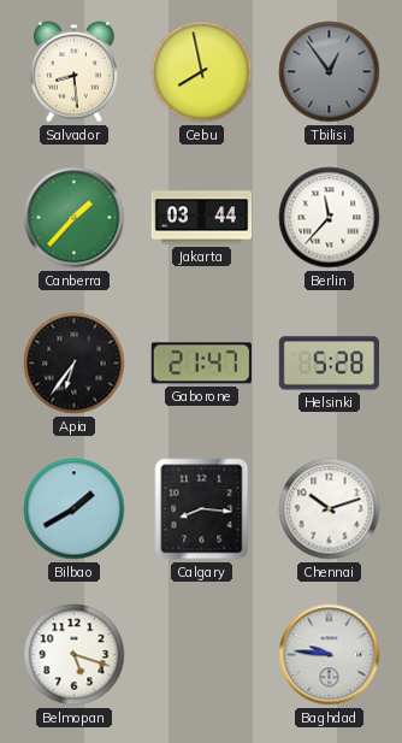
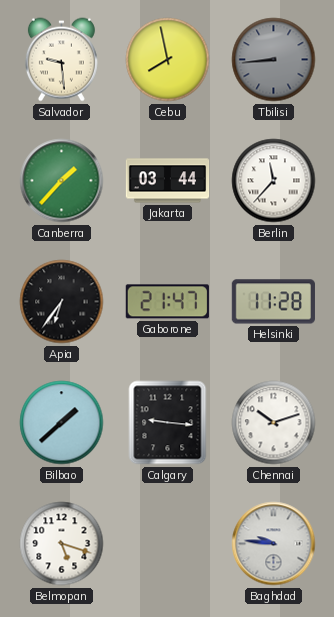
Salvador: 8:29 -> 9:29
Tbilisi: 12:54 -> 8:44
Helsinki: 5:28 -> 11:28
Bilbao: 1:40 -> 1:38
Calgary: 8:16 -> 9:16
